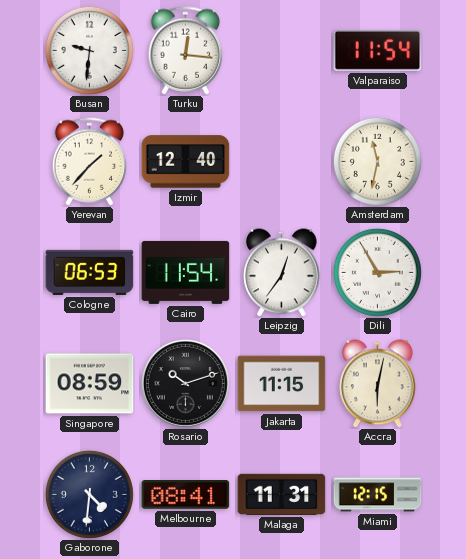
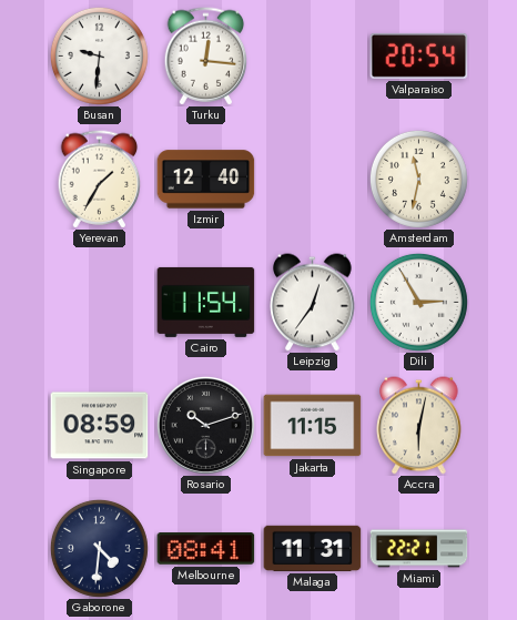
Valparaiso: 11:54 -> 20:54
Yerevan: 1:37 -> 1:35
Cologne: 06:53 -> none
Miami: 12:15 -> 22:21
